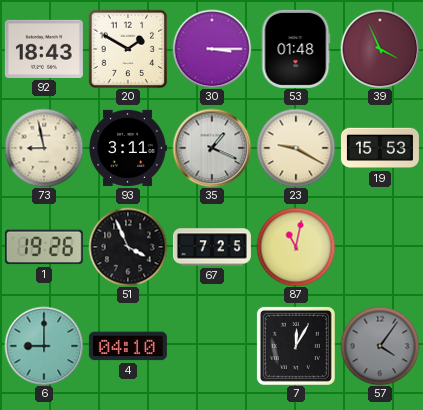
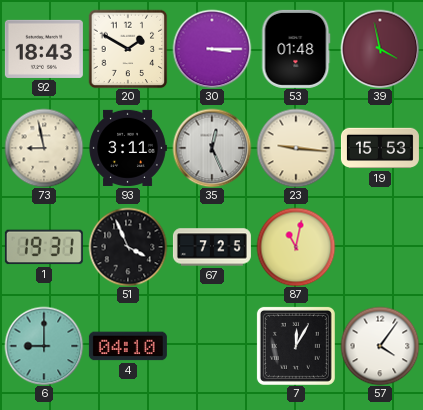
39: 3:56 -> 3:58
35: 1:19 -> 12:26
23: 9:20 -> 9:16
1: 19:26 -> 19:31
57 dial: grey -> white
